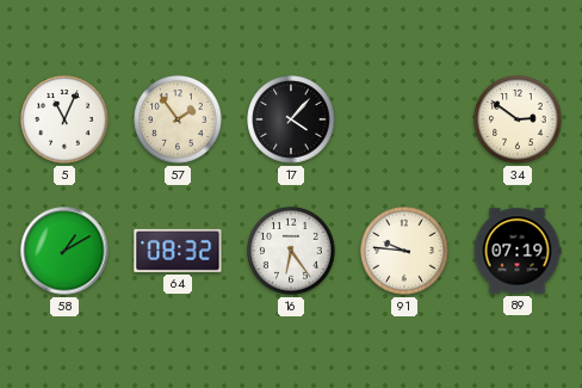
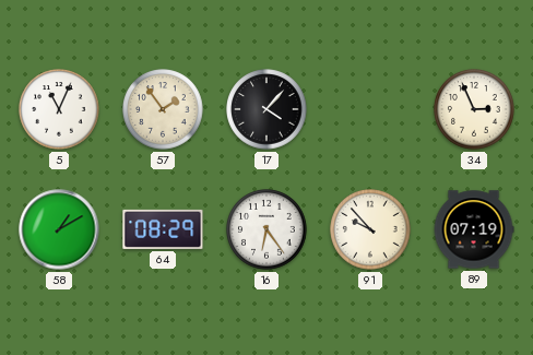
34: 2:51 -> 2:56
64: 08:32 -> 08:29
91: 9:46 -> 9:53
